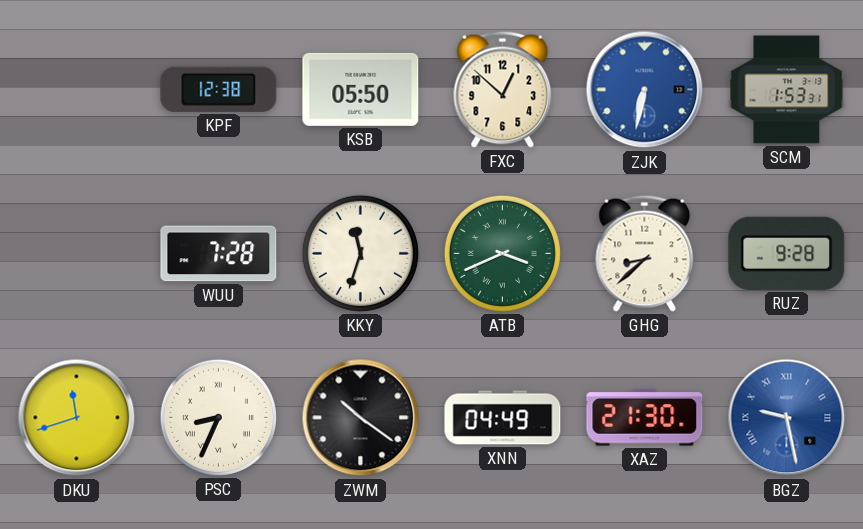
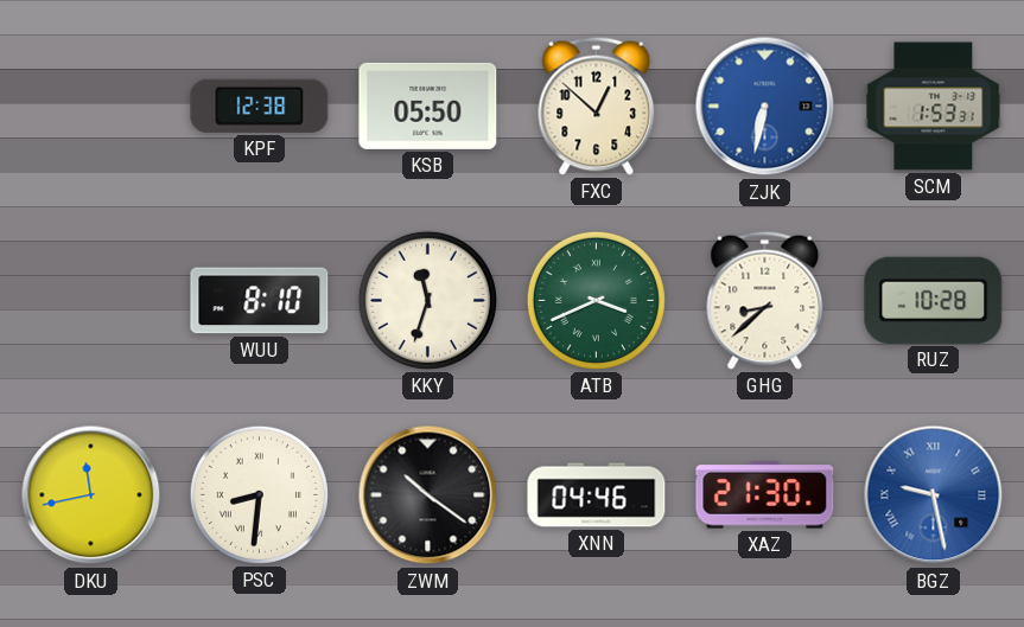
WUU: 7:28 -> 8:10
RUZ: 9:28 -> 10:28
DKU: 11:42 -> 11:43
PSC: 8:34 -> 8:31
XNN: 04:49 -> 04:46
